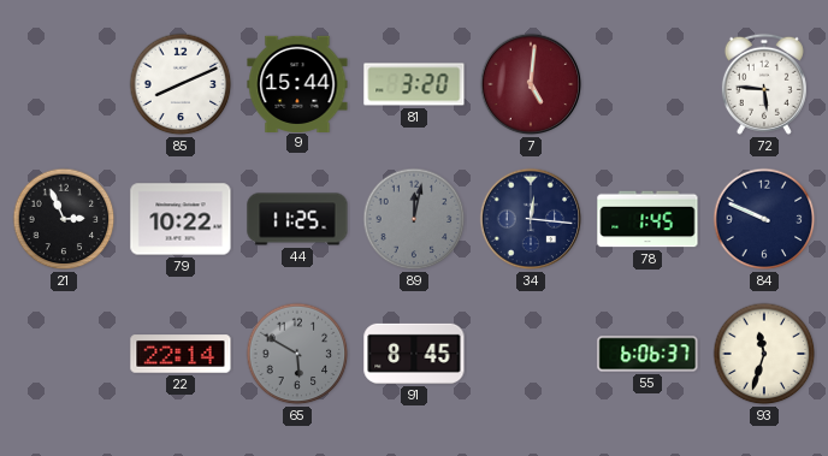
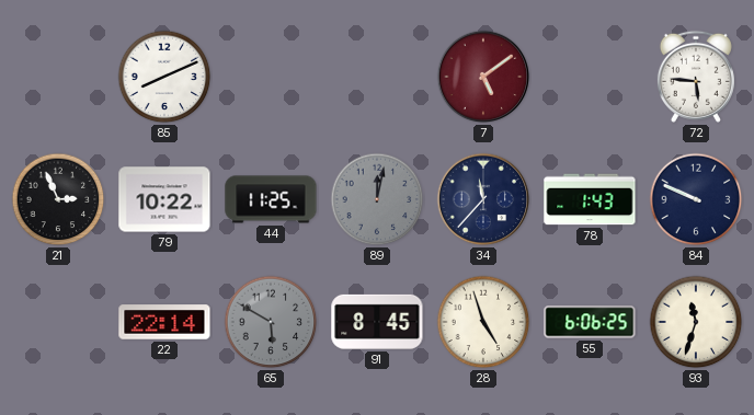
9: 15:44 -> none
81: 3:20 -> none
7: 5:01 -> 5:09
34: 12:16 -> 11:37
78: 1:45 -> 1:43
28: none -> 4:57
55: 6:06:37 -> 6:06:25
